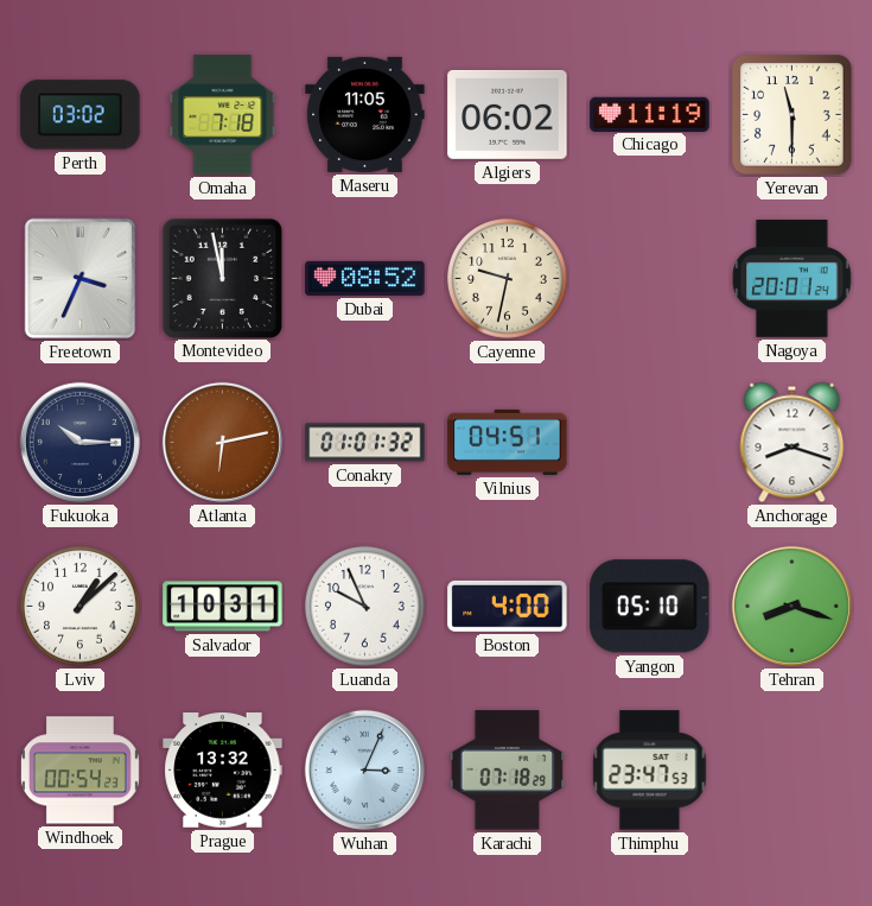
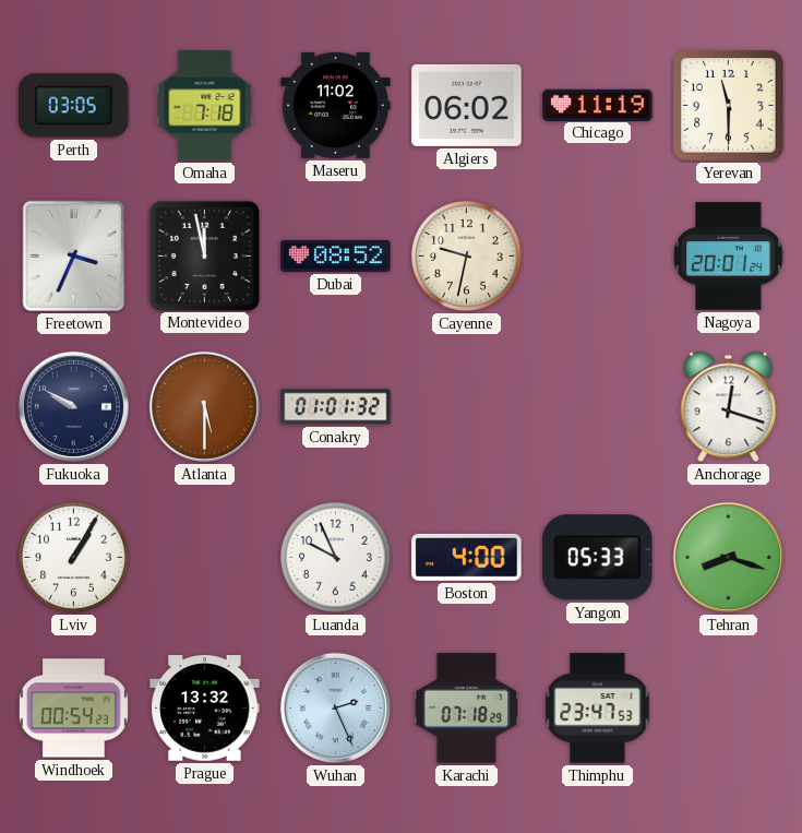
Perth: 03:02 -> 03:05
Maseru: 11:05 -> 11:02
Fukuoka: 10:15 -> 9:50
Atlanta: 6:13 -> 5:30
Vilnius: 04:51 -> none
Anchorage: 8:18 -> 12:18
Lviv: 1:08 -> 1:05
Salvador: 10:31 -> none
Yangon: 05:10 -> 05:33
Wuhan: 3:04 -> 2:26
